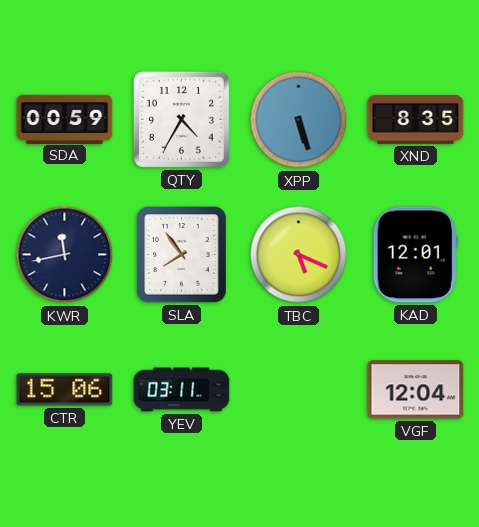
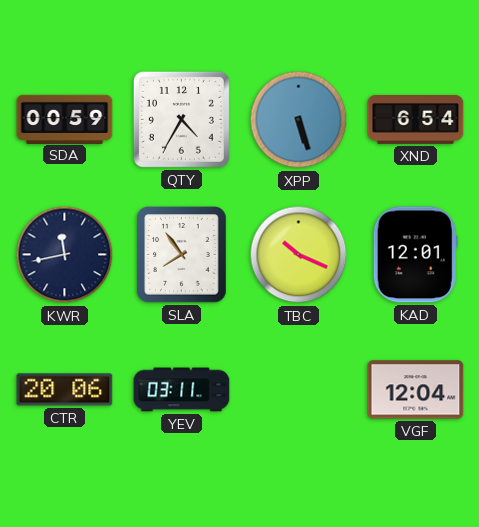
XND: 8:35 -> 6:54
TBC: 5:19 -> 10:19
CTR: 15:06 -> 20:06
